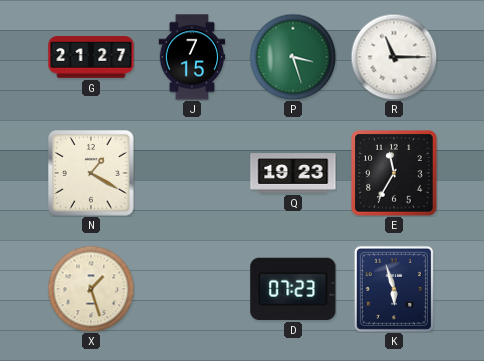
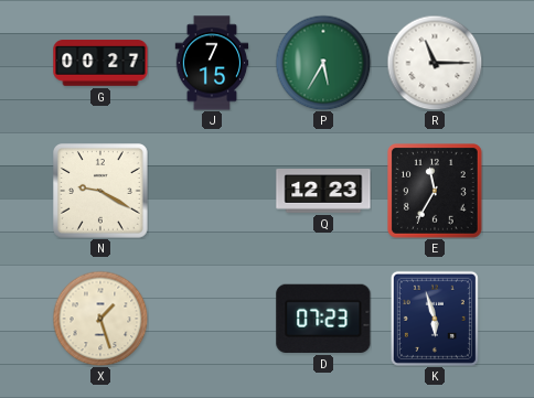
G: 21:27 -> 00:27
P: 3:27 -> 5:35
N: 1:20 -> 9:20
Q: 19:23 -> 12:23
